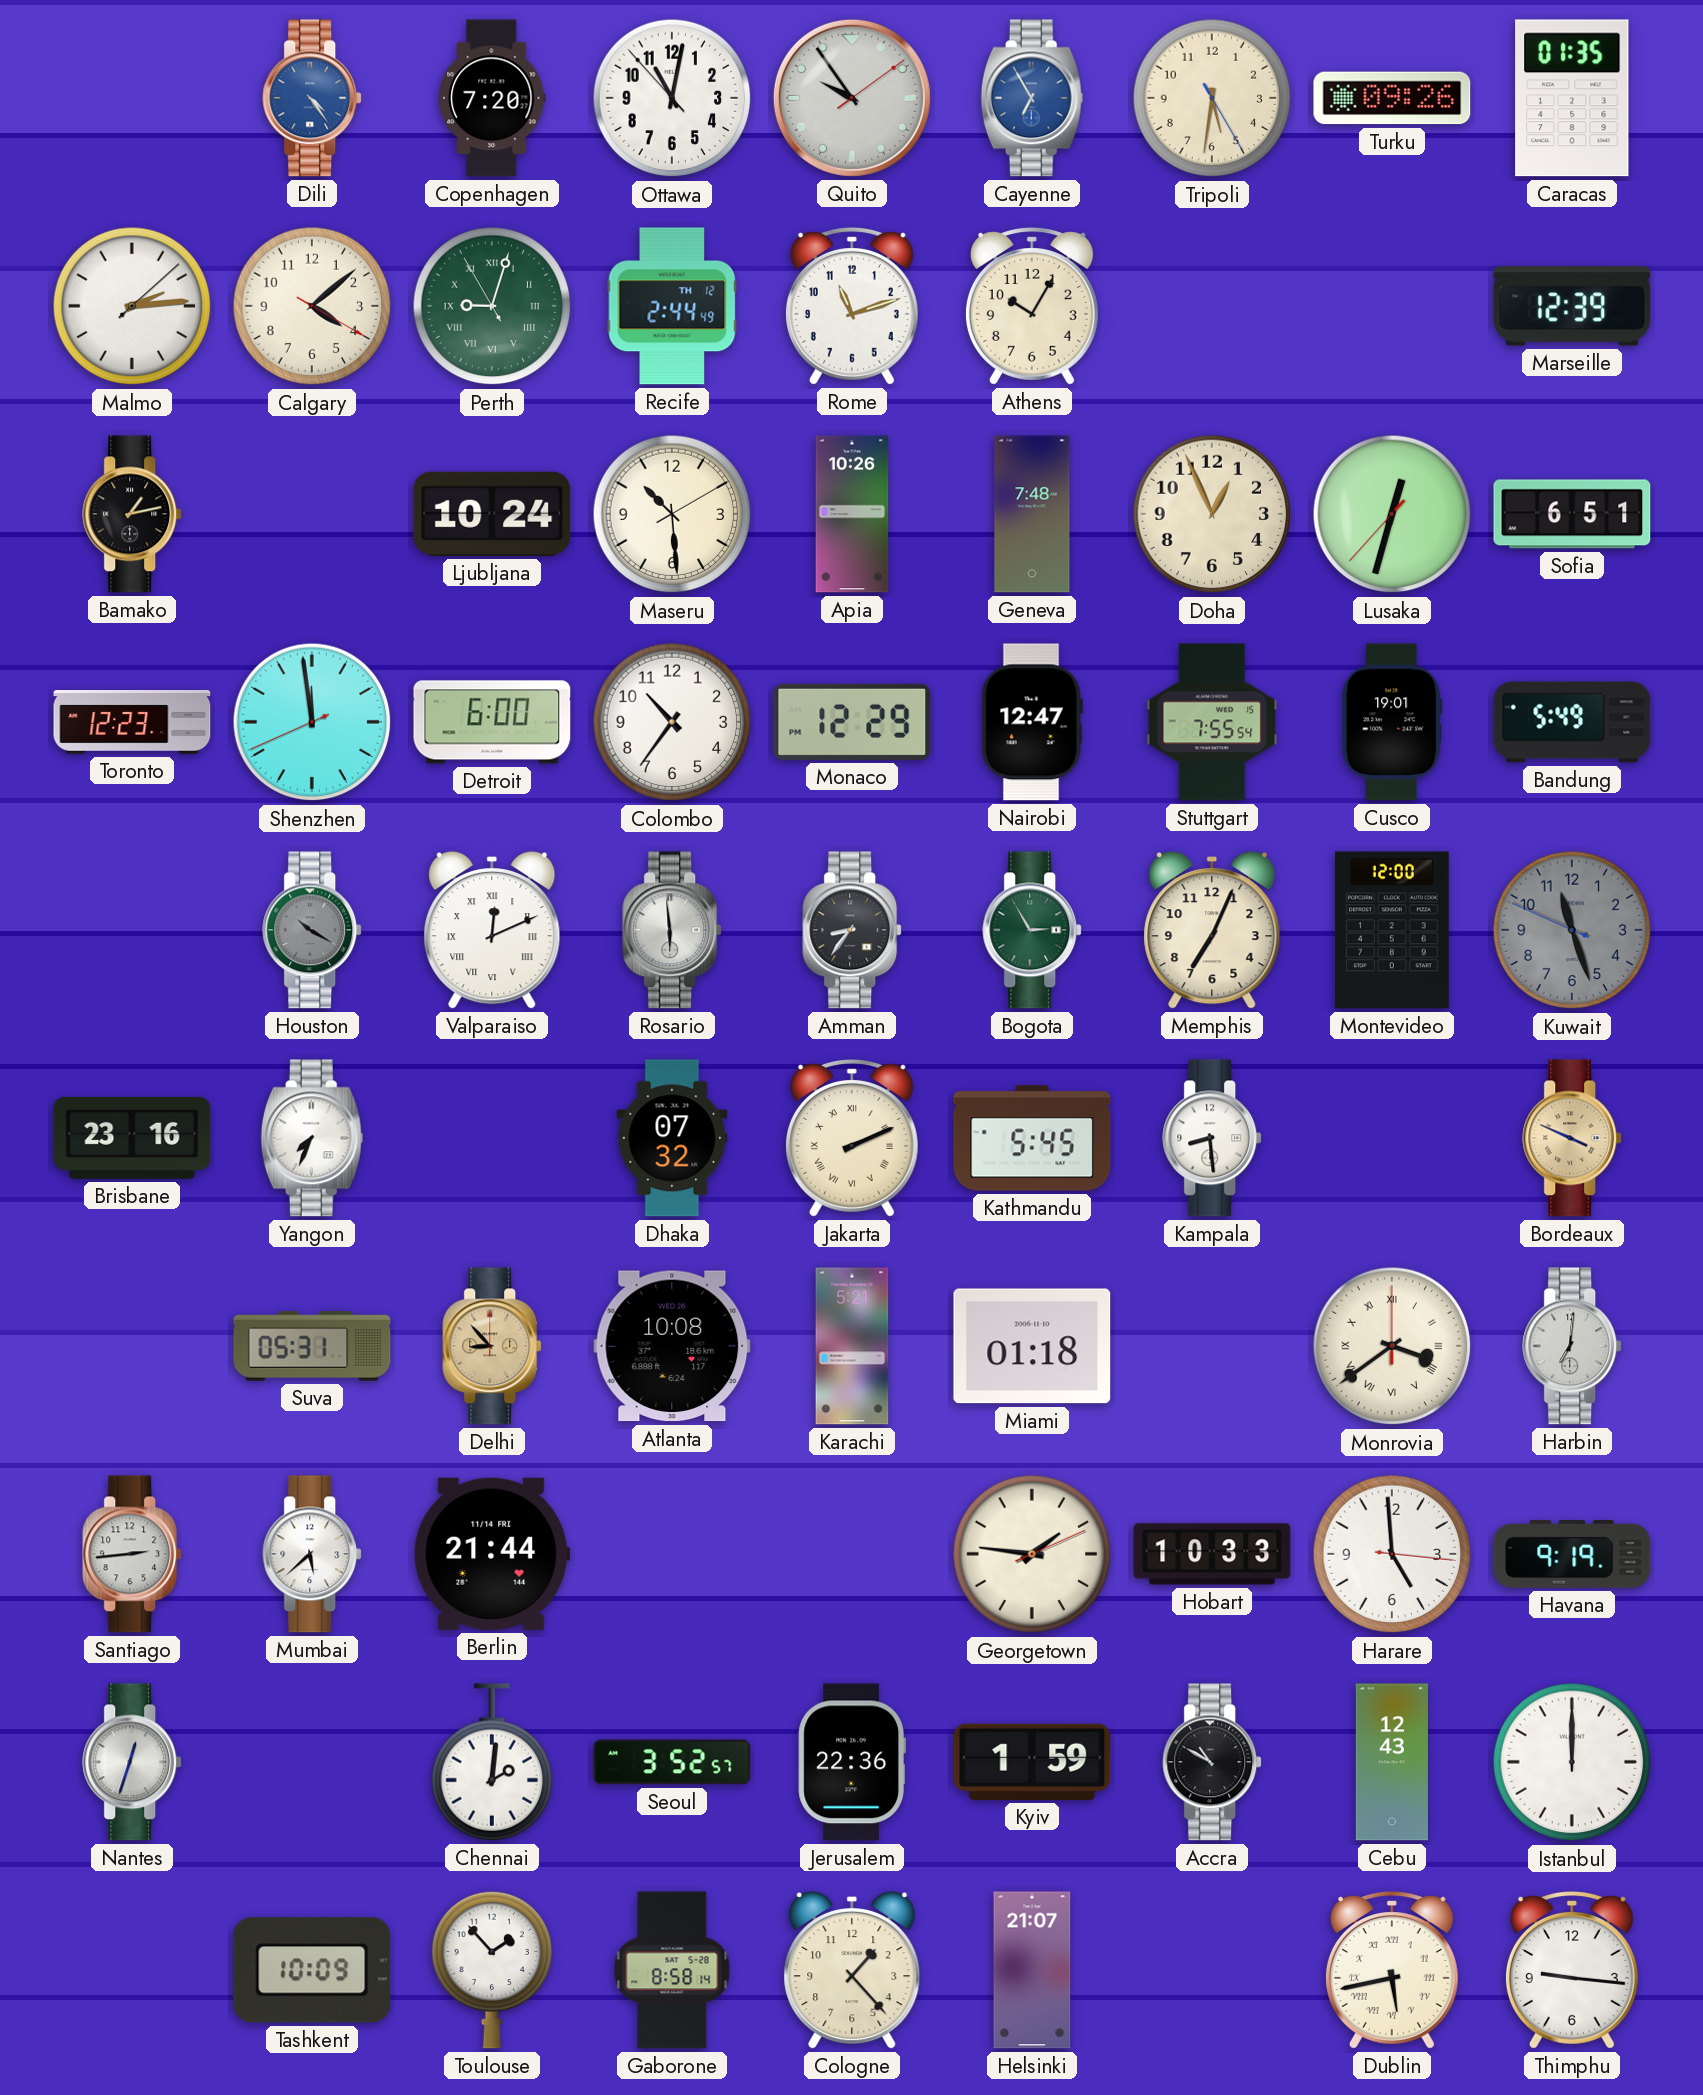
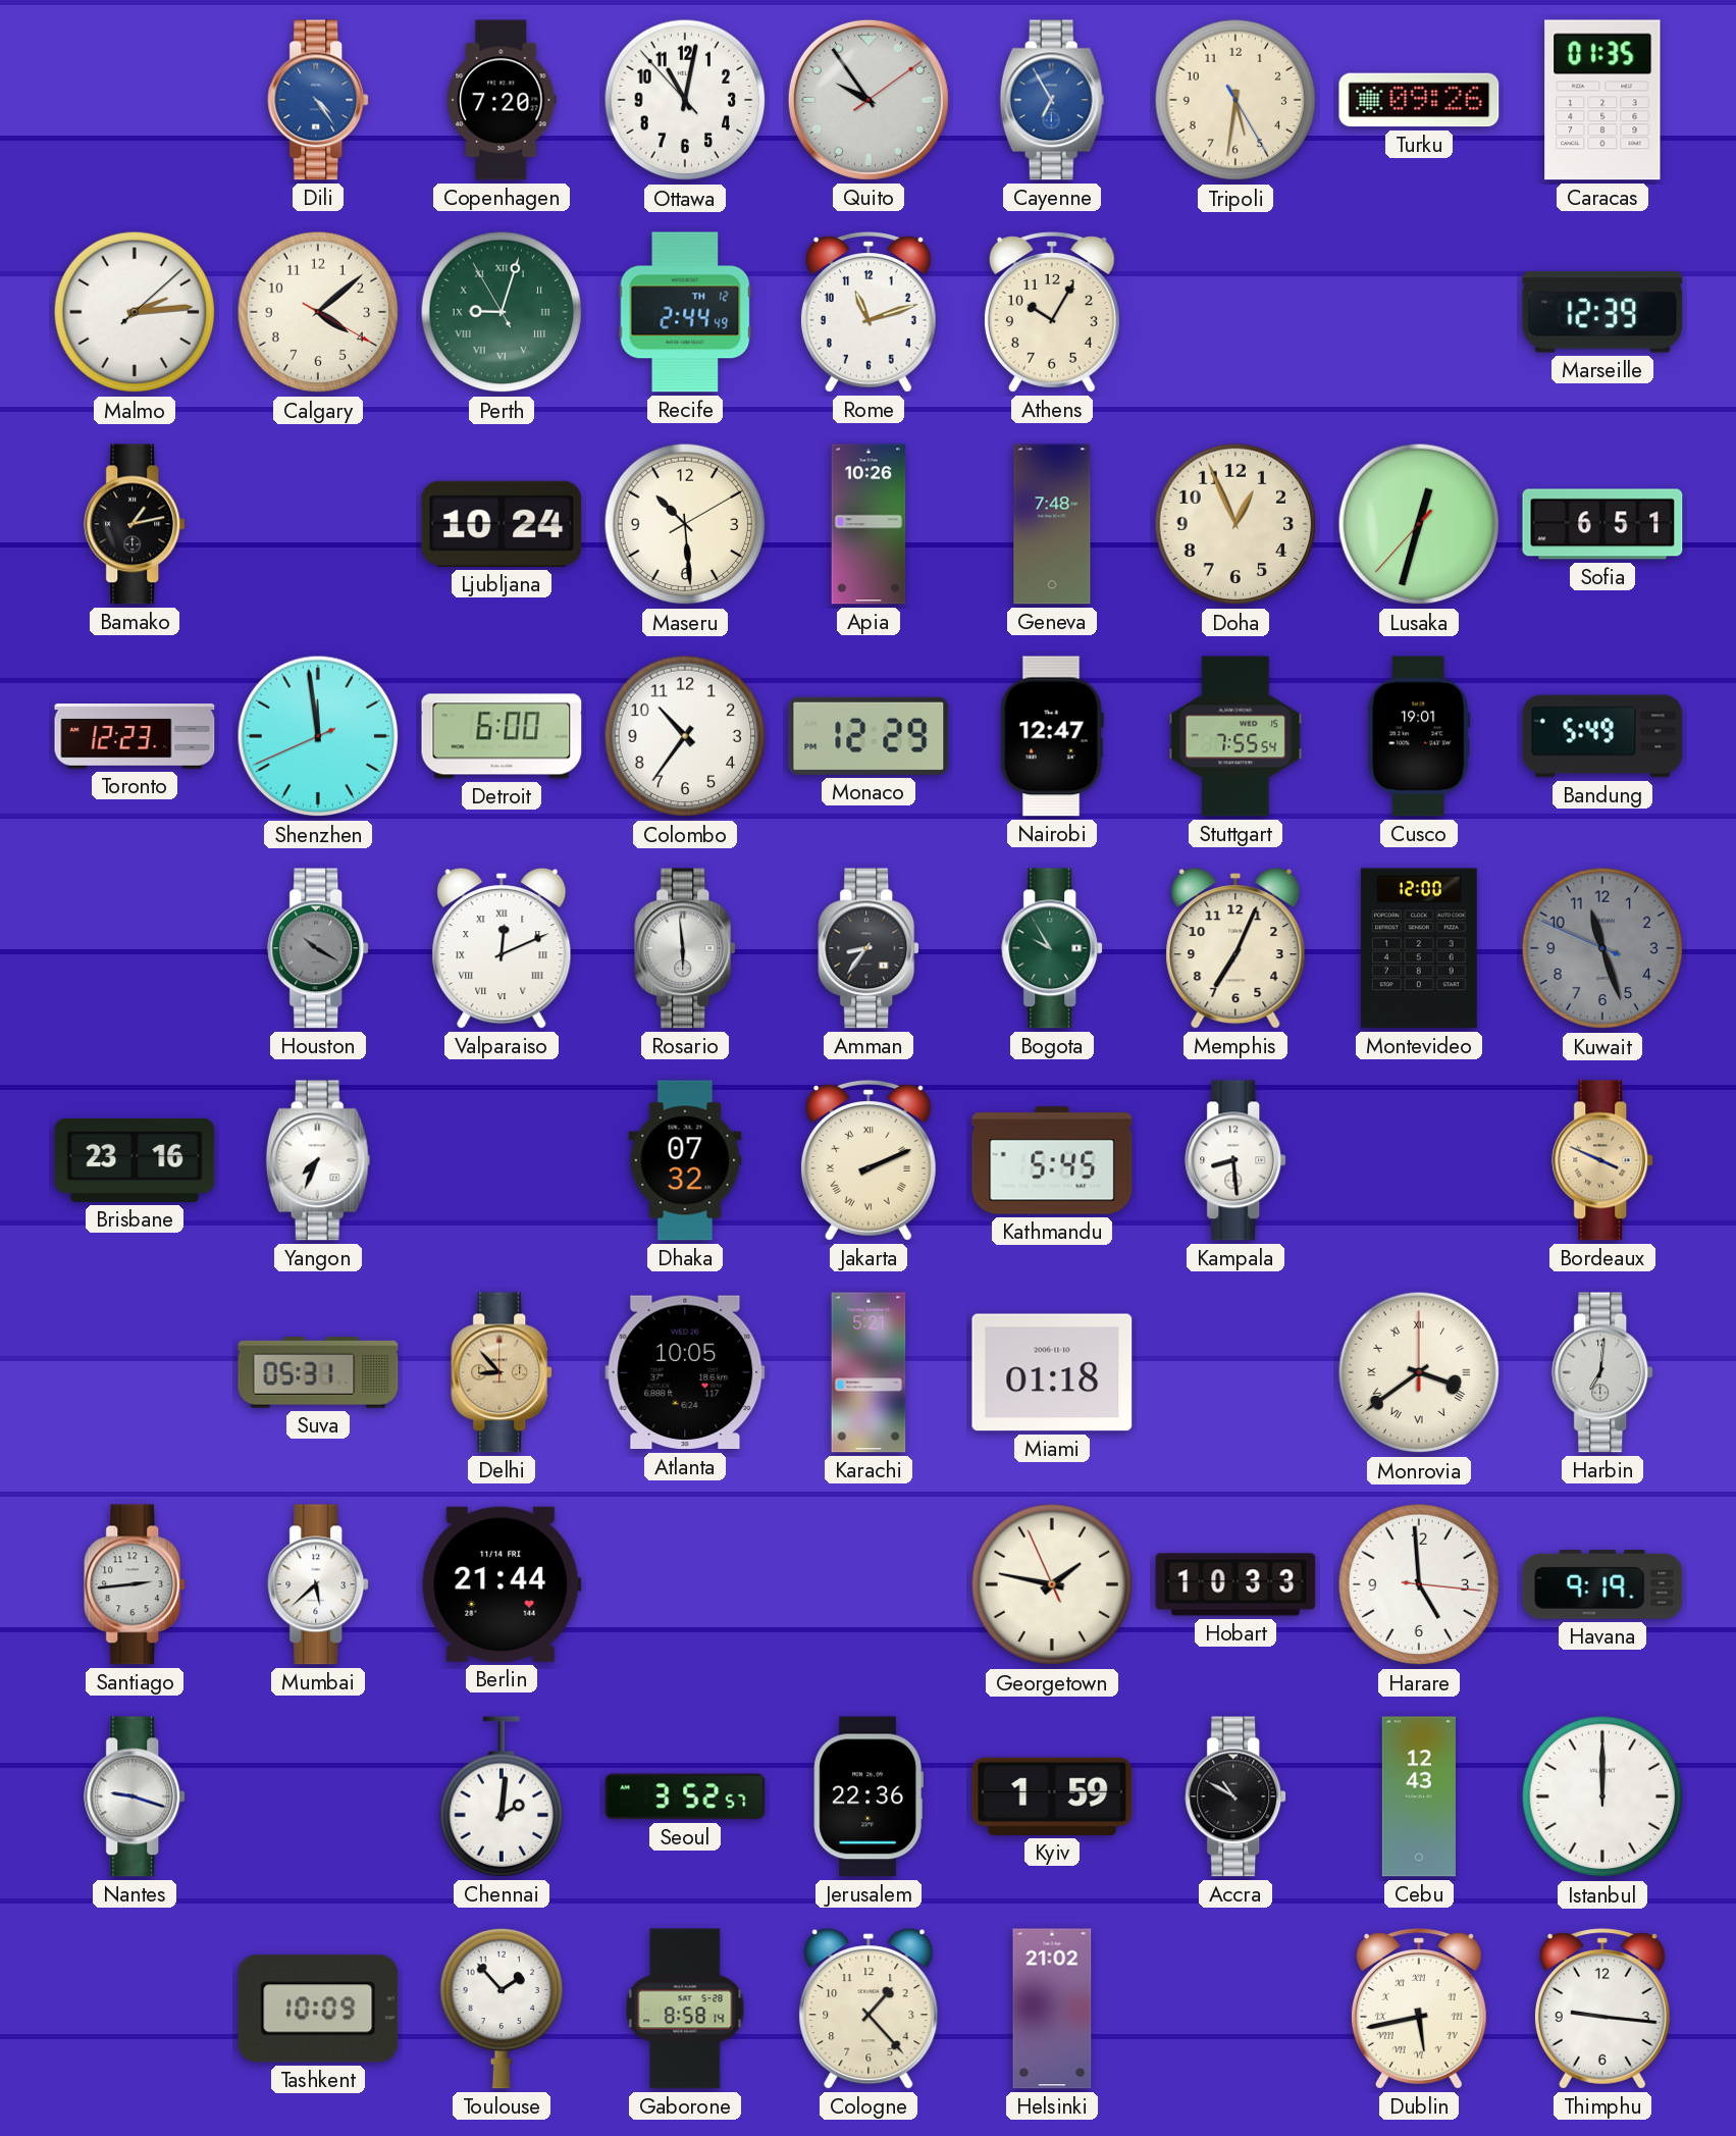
Bogota: 2:55 -> 9:55
Atlanta: 10:08 -> 10:05
Georgetown: 1:46:11 -> 1:46:56
Nantes: 12:33 -> 9:18
Helsinki: 21:07 -> 21:02
